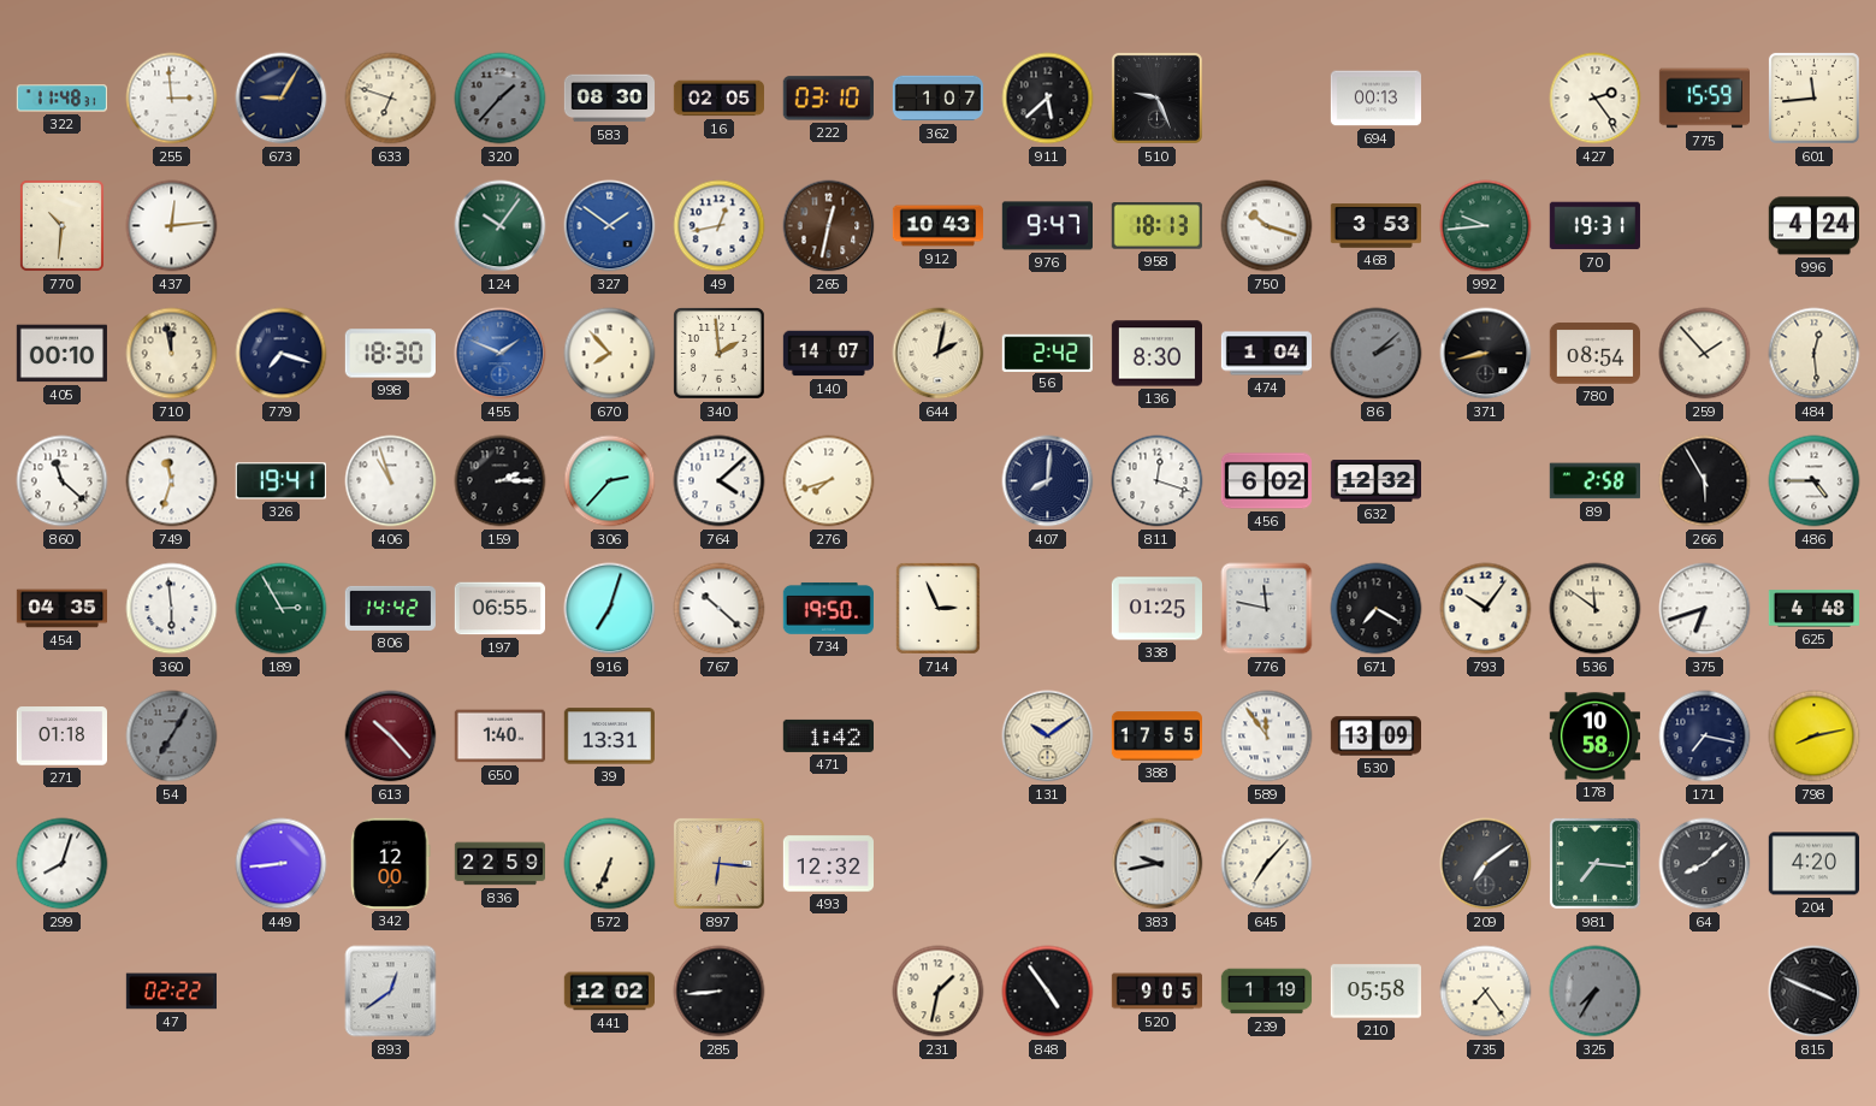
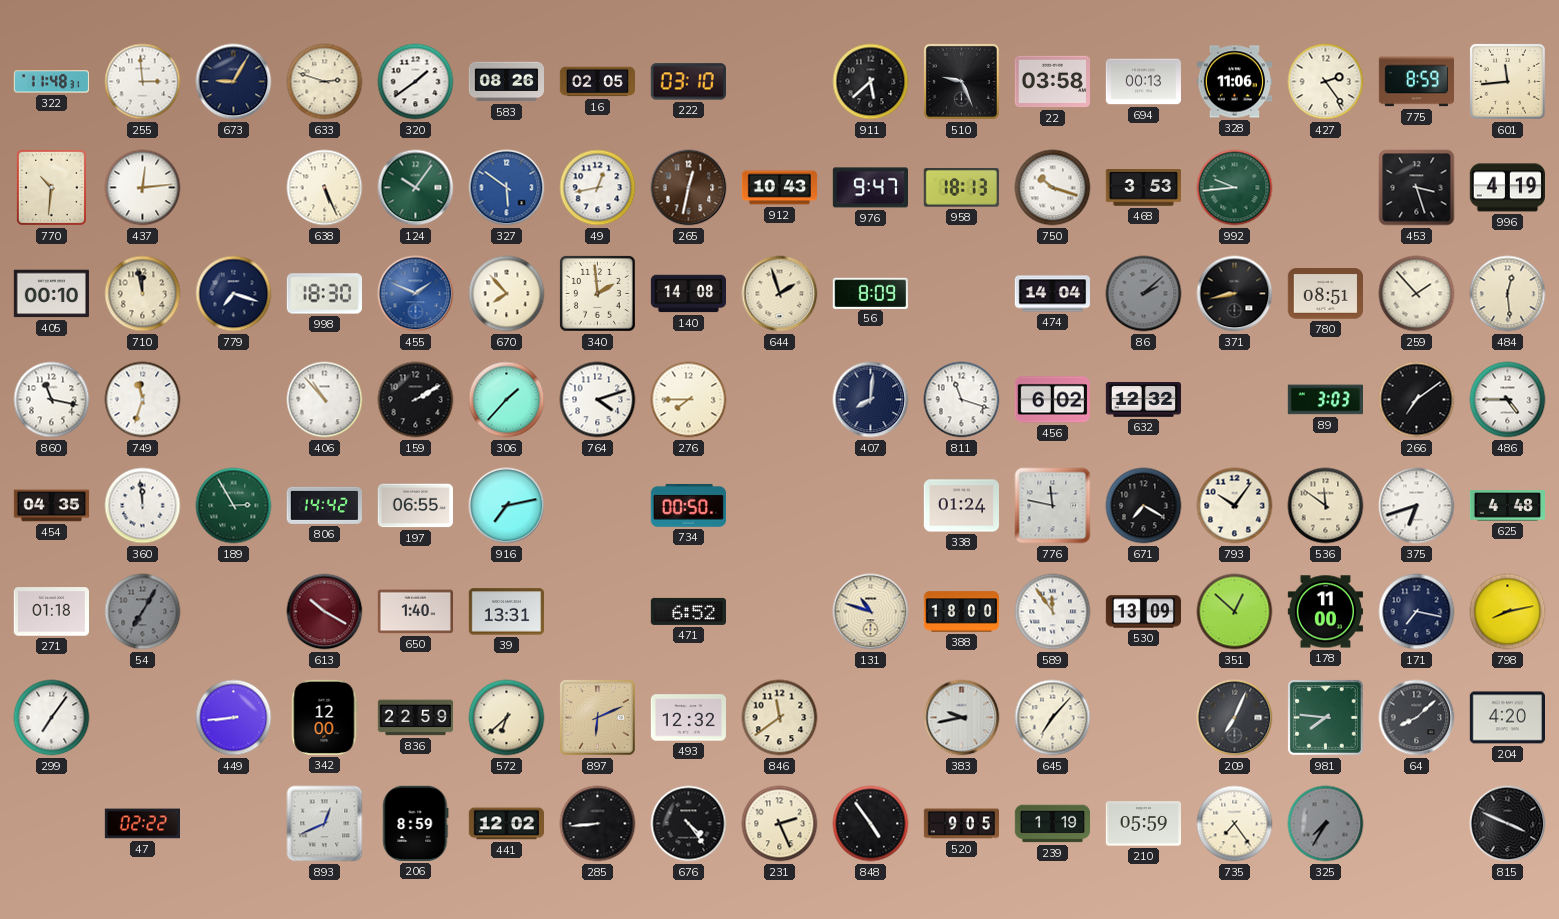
633: 6:48 -> 2:48
320: 1:37 -> 1:39
320 dial: grey -> white
583: 08:30 -> 08:26
362: 1:07 -> none
22: none -> 03:58
328: none -> 11:06
775: 15:59 -> 8:59
638: none -> 5:26
327: 1:51 -> 5:51
70: 19:31 -> none
453: none -> 3:27
996: 4:24 -> 4:19
140: 14:07 -> 14:08
644: 2:02 -> 1:57
56: 2:42 -> 8:09
136: 8:30 -> none
474: 1:04 -> 14:04
780: 08:54 -> 08:51
860: 11:22 -> 11:17
326: 19:41 -> none
406: 10:57 -> 10:53
159: 2:15 -> 2:10
306: 2:37 -> 1:37
764: 4:08 -> 4:12
276: 7:42 -> 7:45
811: 12:18 -> 11:18
89: 2:58 -> 3:03
266: 5:55 -> 7:09
360: 5:59 -> 11:59
916: 7:03 -> 7:13
767: 10:22 -> none
734: 19:50 -> 00:50
714: 2:56 -> none
338: 01:25 -> 01:24
613: 10:23 -> 10:20
471: 1:42 -> 6:52
131: 10:09 -> 10:48
388: 17:55 -> 18:00
351: none -> 12:52
178: 10:58 -> 11:00
299: 8:03 -> 7:06
572: 6:34 -> 6:38
897: 6:16 -> 6:11
846: none -> 11:39
209: 7:09 -> 7:04
981: 7:16 -> 7:46
893: 12:39 -> 12:41
206: none -> 8:59
676: none -> 4:24
231: 1:32 -> 2:26
210: 05:58 -> 05:59
